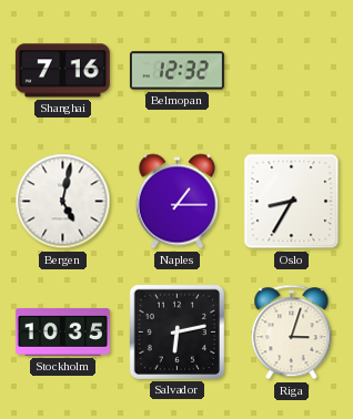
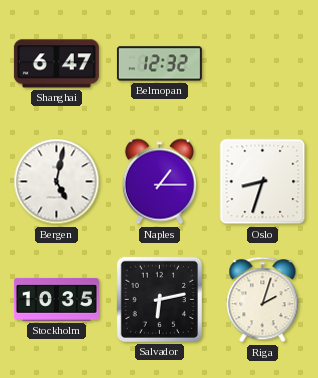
Shanghai: 7:16 -> 6:47
Oslo: 8:35 -> 8:33
Riga: 3:03 -> 2:03
